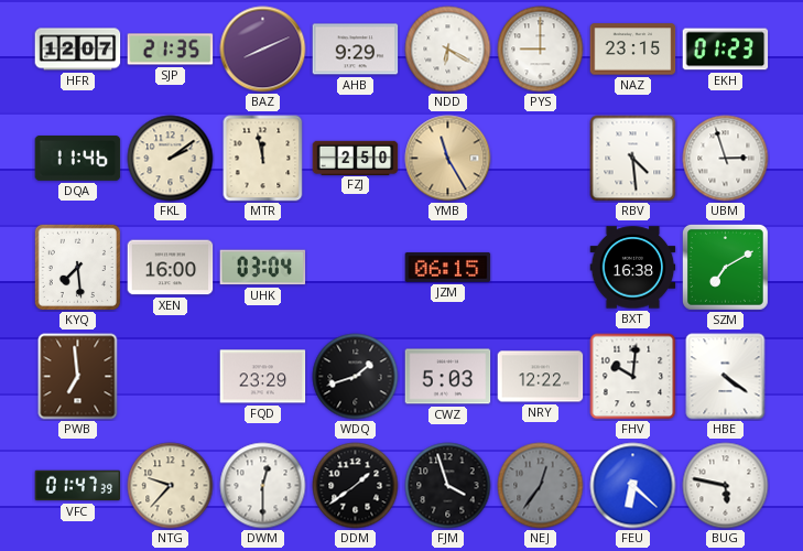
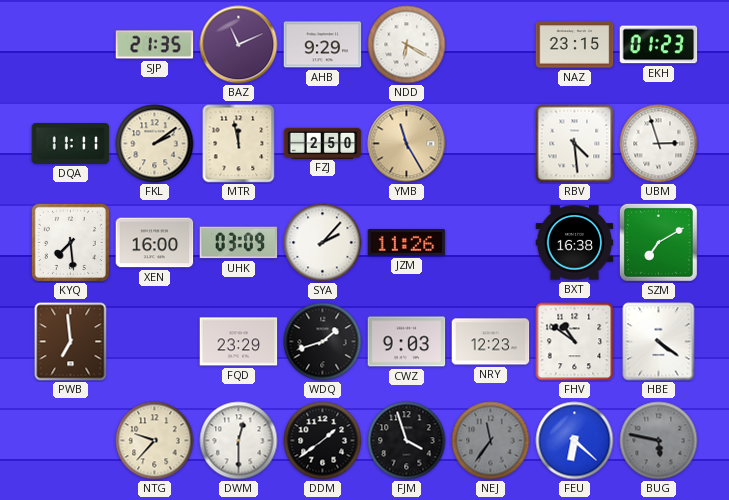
HFR: 12:07 -> none
BAZ: 8:11 -> 11:11
PYS: 9:00 -> none
DQA: 11:46 -> 11:11
UHK: 03:04 -> 03:09
SYA: none -> 2:07
JZM: 06:15 -> 11:26
CWZ: 5:03 -> 9:03
NRY: 12:22 -> 12:23
FHV: 10:01 -> 10:51
VFC: 01:47 -> none
NEJ: 12:36 -> 11:36
BUG dial: white -> grey
